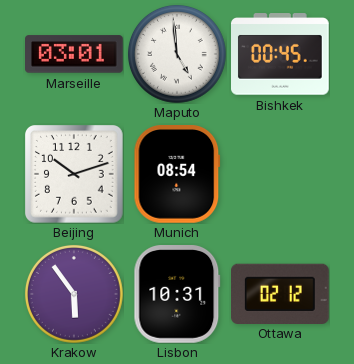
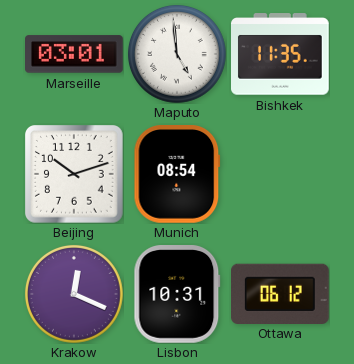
Bishkek: 00:45 -> 11:35
Krakow: 5:54 -> 12:19
Ottawa: 02:12 -> 06:12
